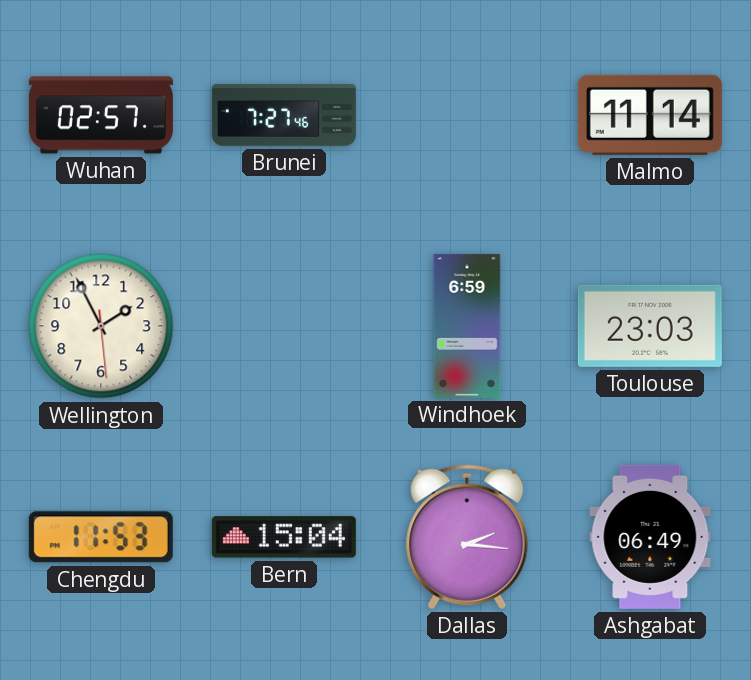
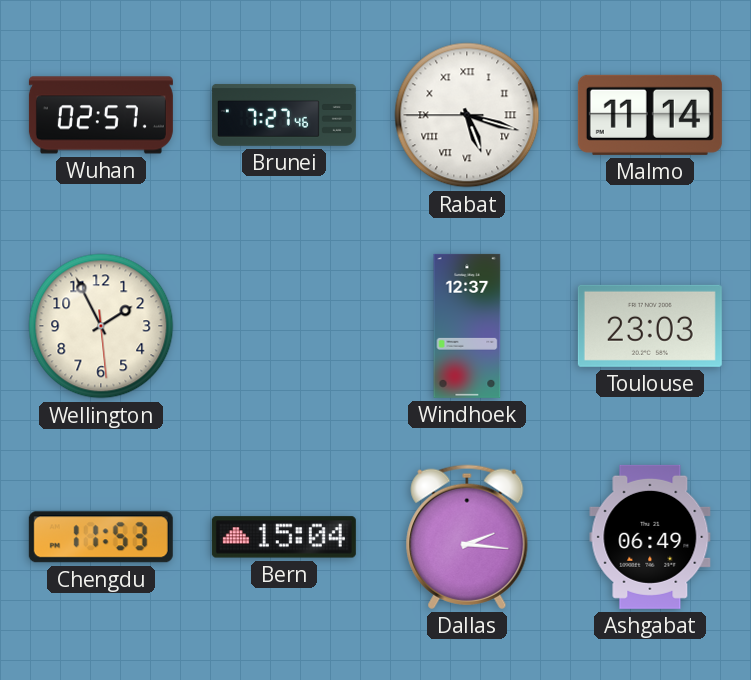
Rabat: none -> 5:17
Windhoek: 6:59 -> 12:37
